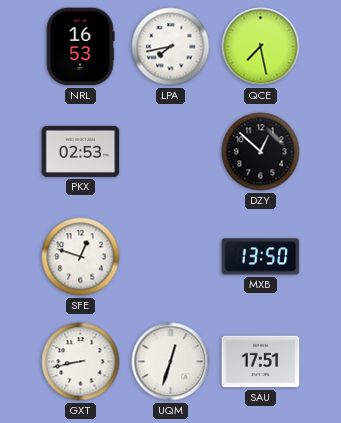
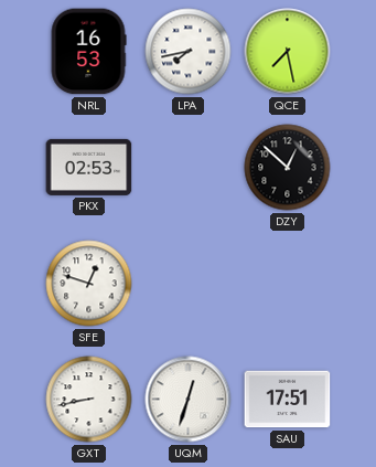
MXB: 13:50 -> none
